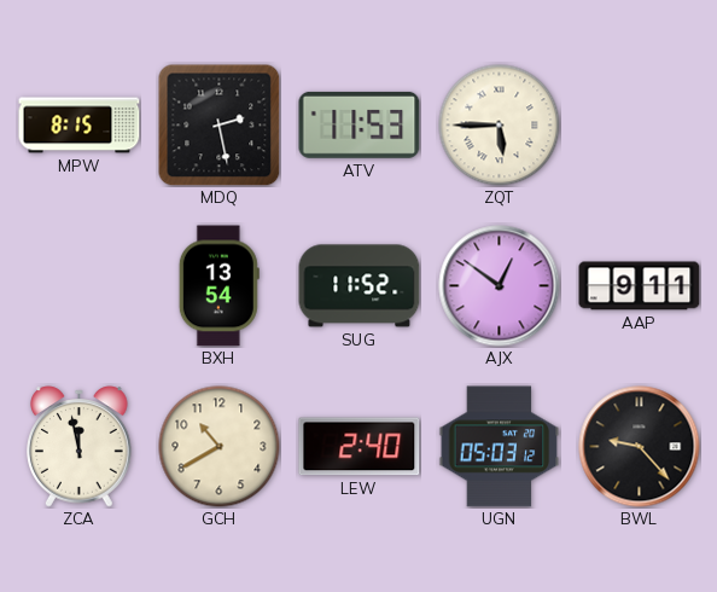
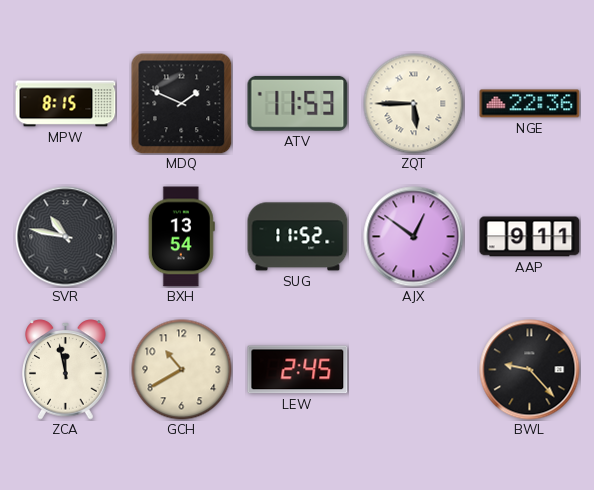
MDQ: 2:28 -> 1:49
NGE: none -> 22:36
SVR: none -> 10:47
LEW: 2:40 -> 2:45
UGN: 05:03 -> none
